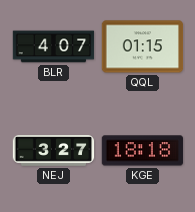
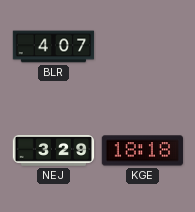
QQL: 01:15 -> none
NEJ: 3:27 -> 3:29
